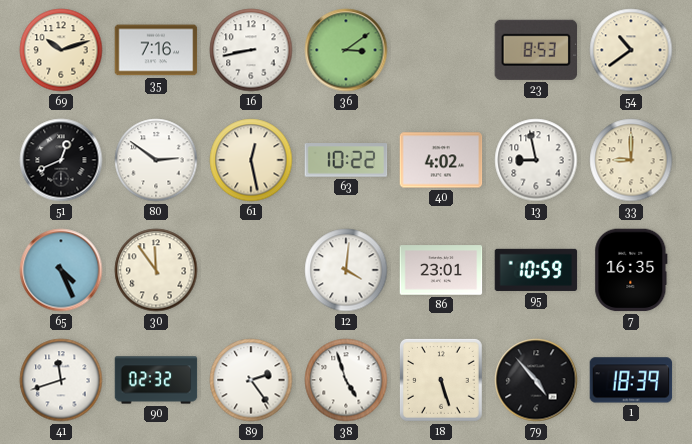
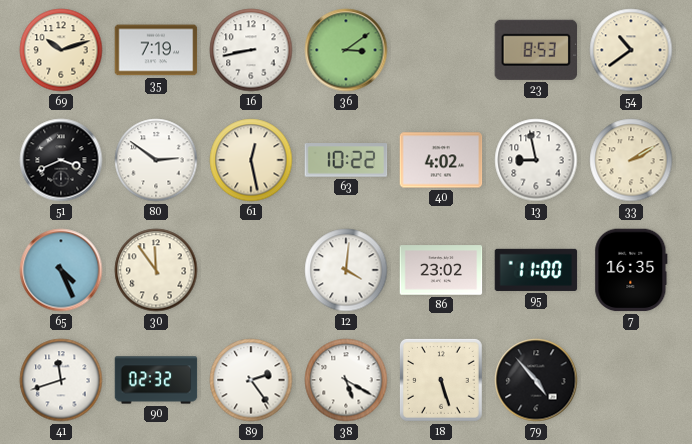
35: 7:16 -> 7:19
51: 12:41 -> 3:41
33: 9:00 -> 2:10
86: 23:01 -> 23:02
95: 10:59 -> 11:00
38: 4:57 -> 5:20
1: 18:39 -> none
